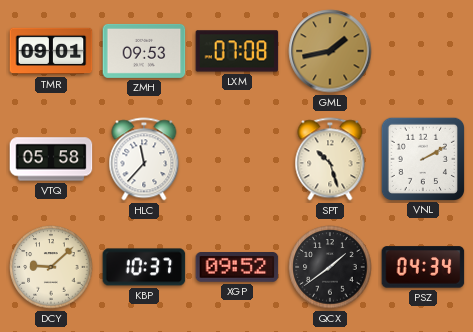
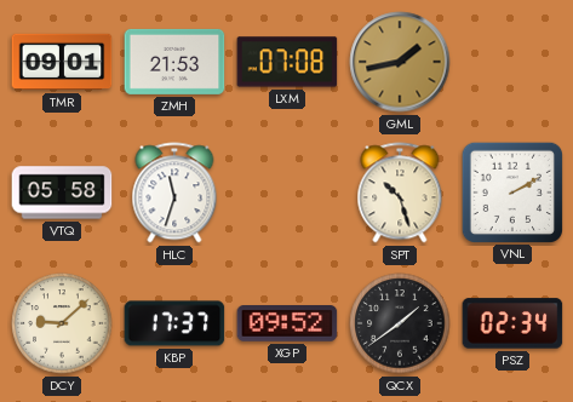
ZMH: 09:53 -> 21:53
HLC: 11:37 -> 11:33
KBP: 10:37 -> 17:37
PSZ: 04:34 -> 02:34
